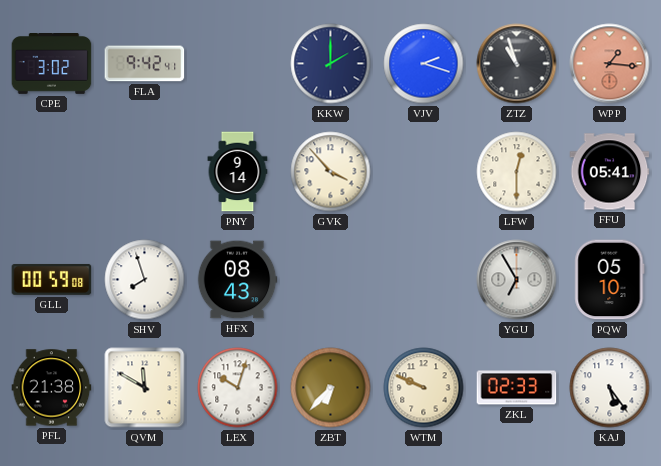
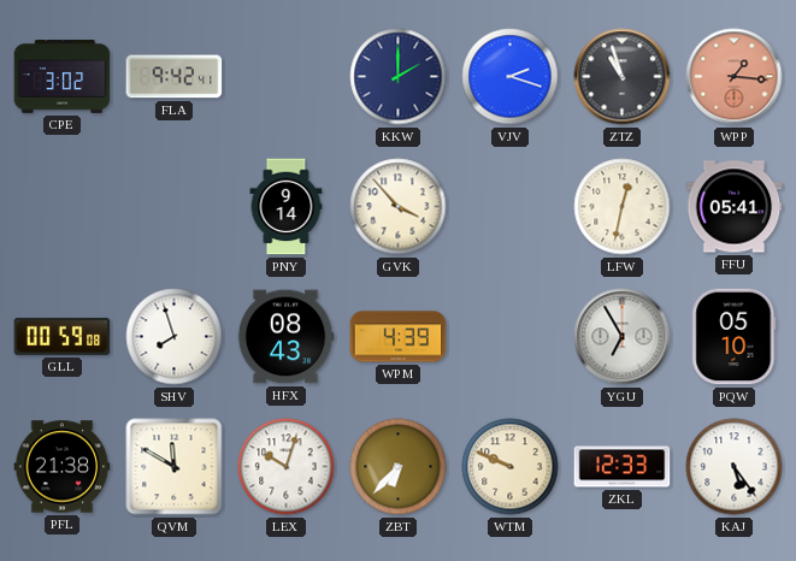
LFW: 12:30 -> 12:32
WPM: none -> 4:39
ZKL: 02:33 -> 12:33
